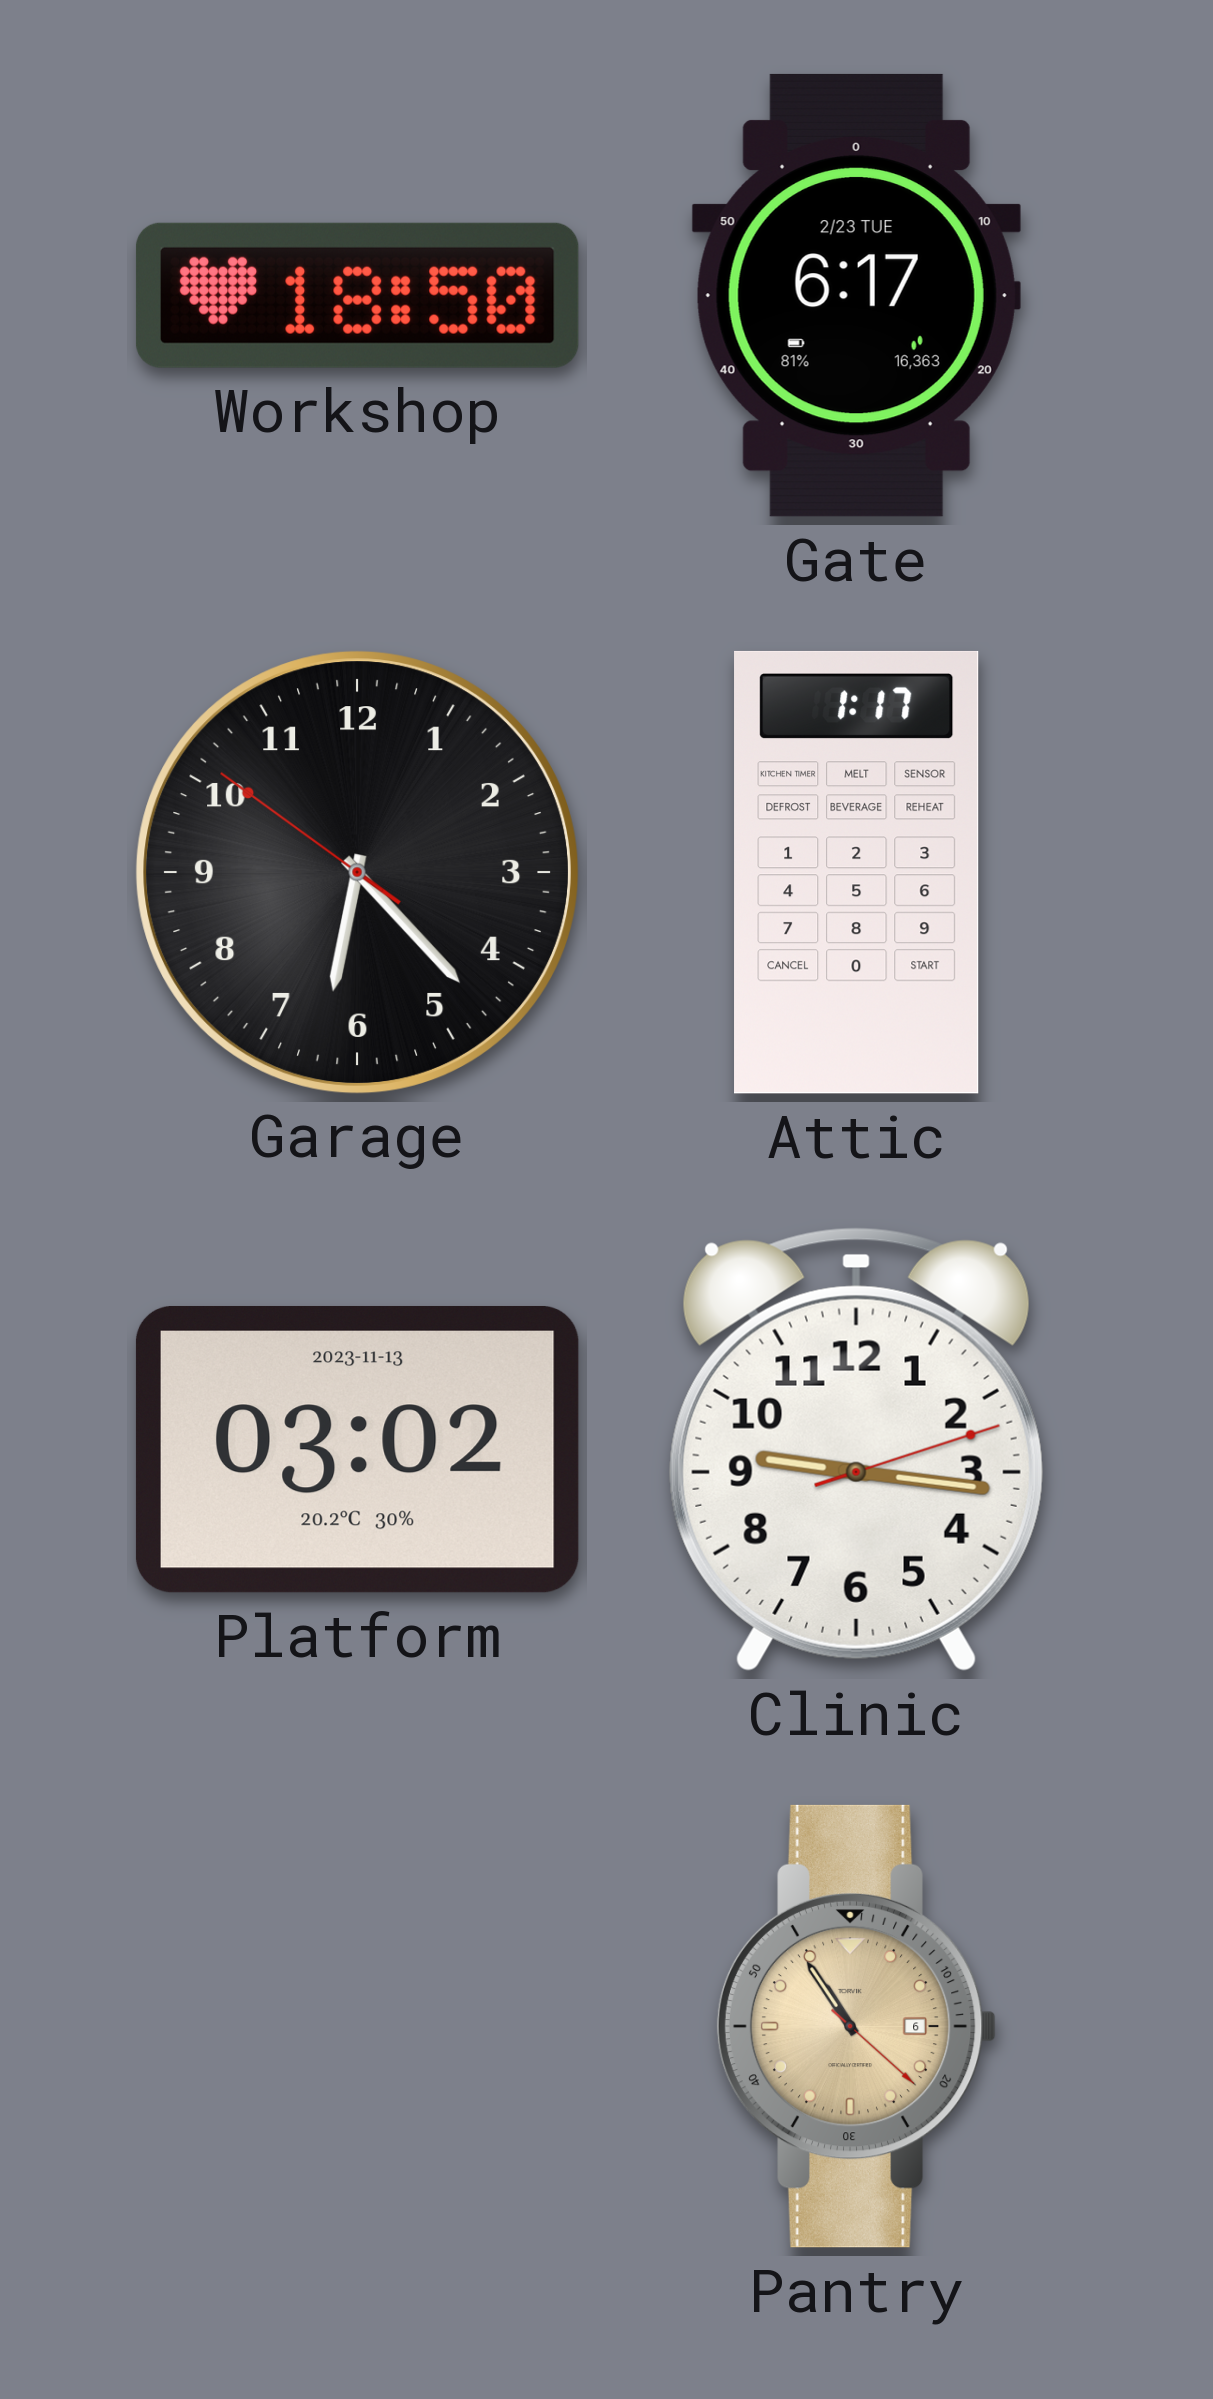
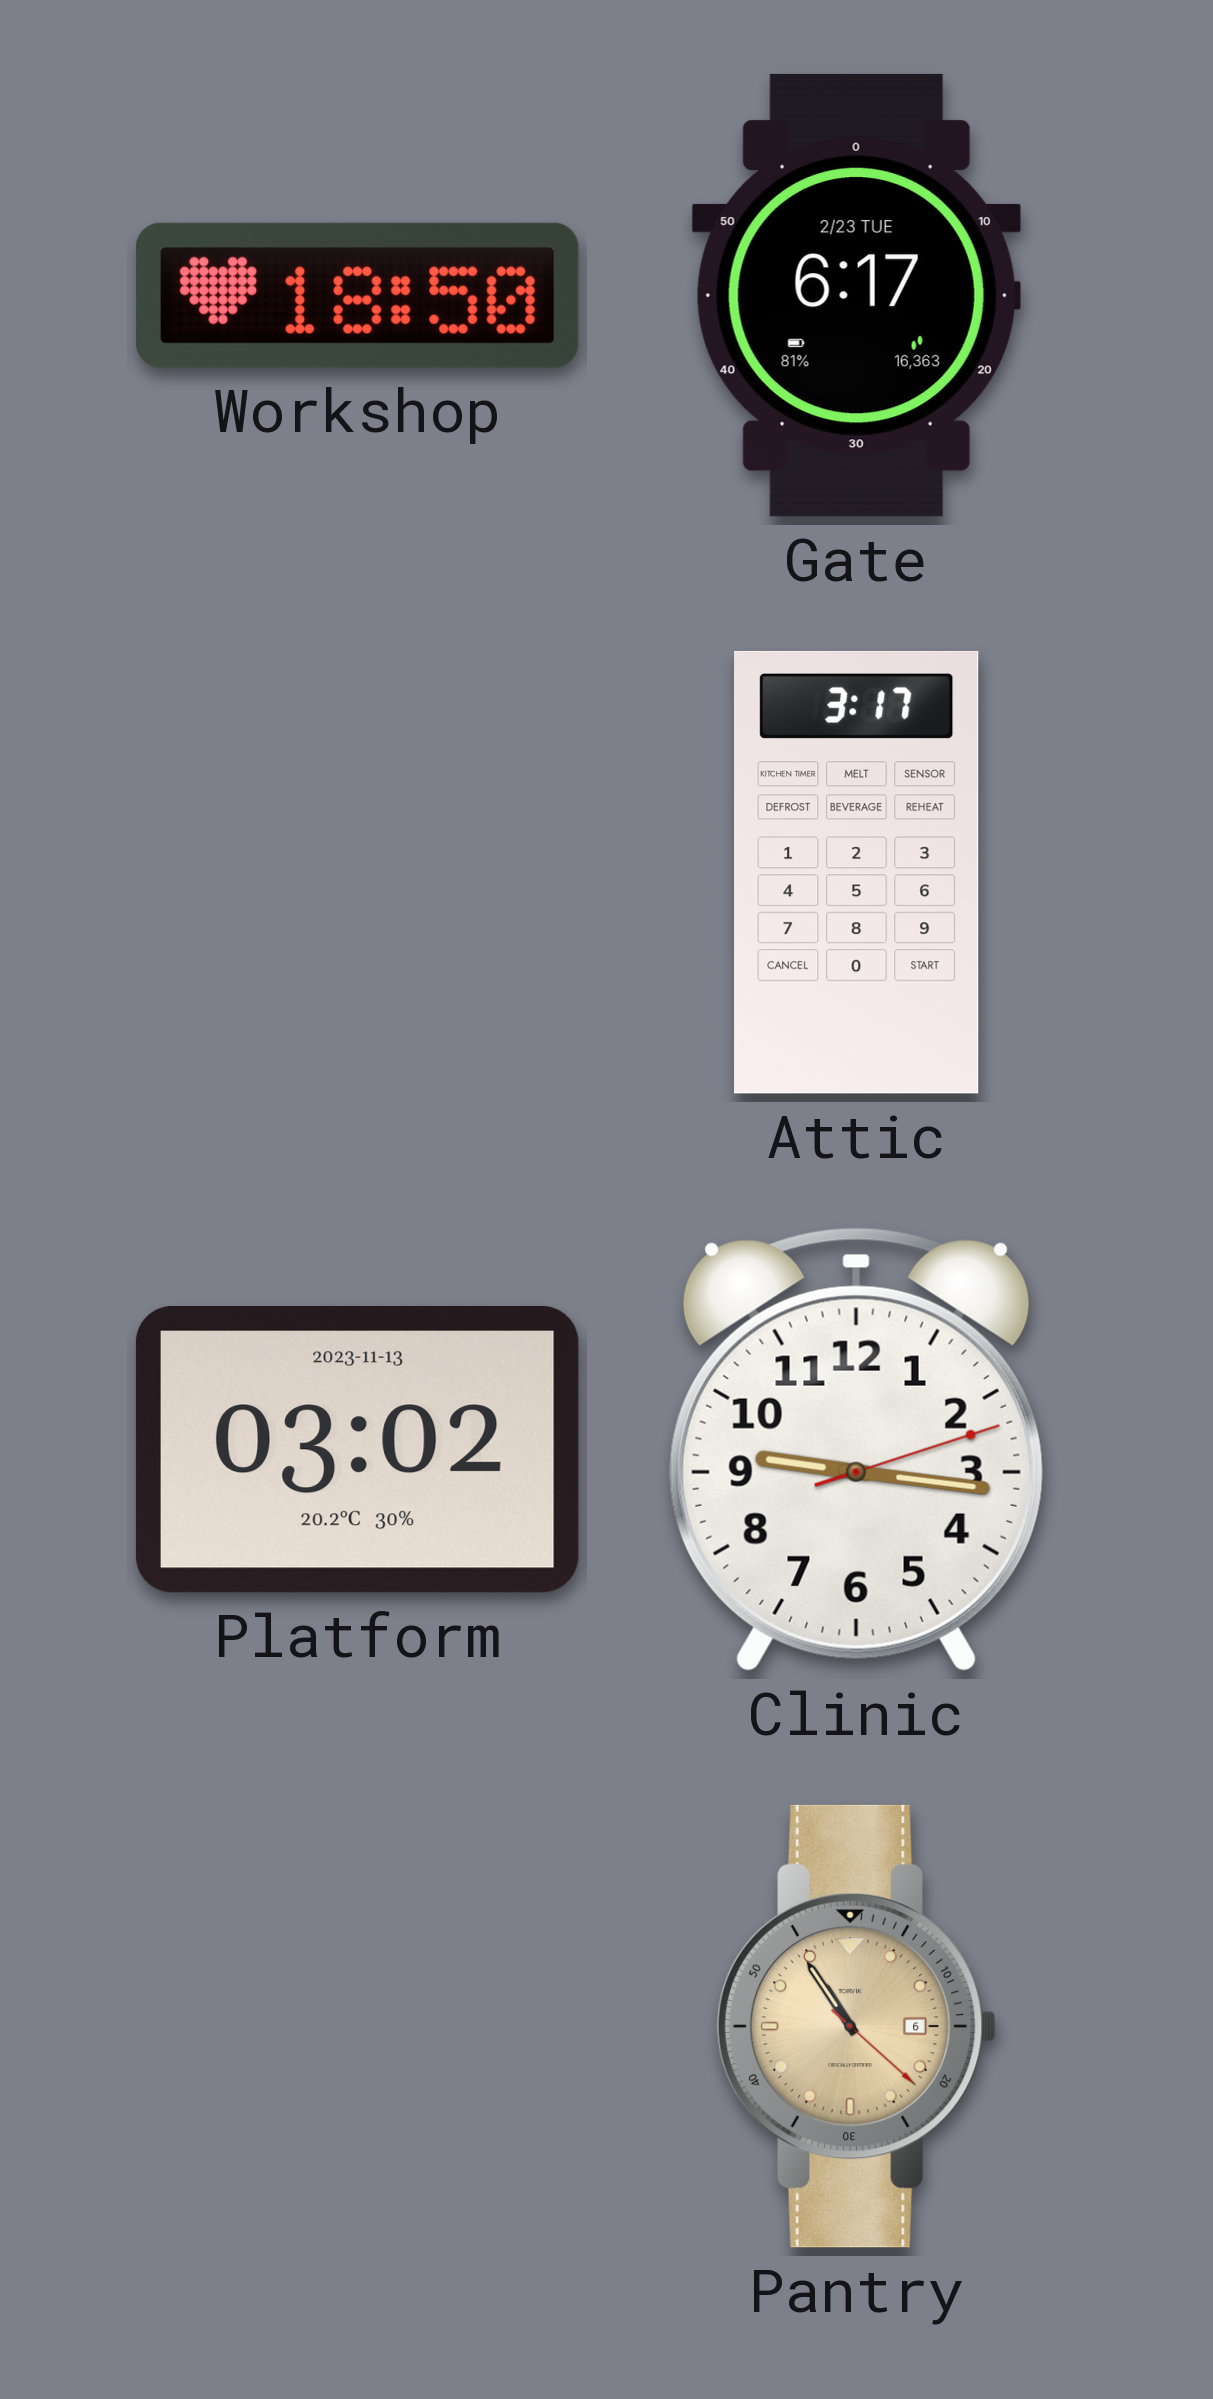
Garage: 6:22 -> none
Attic: 1:17 -> 3:17
